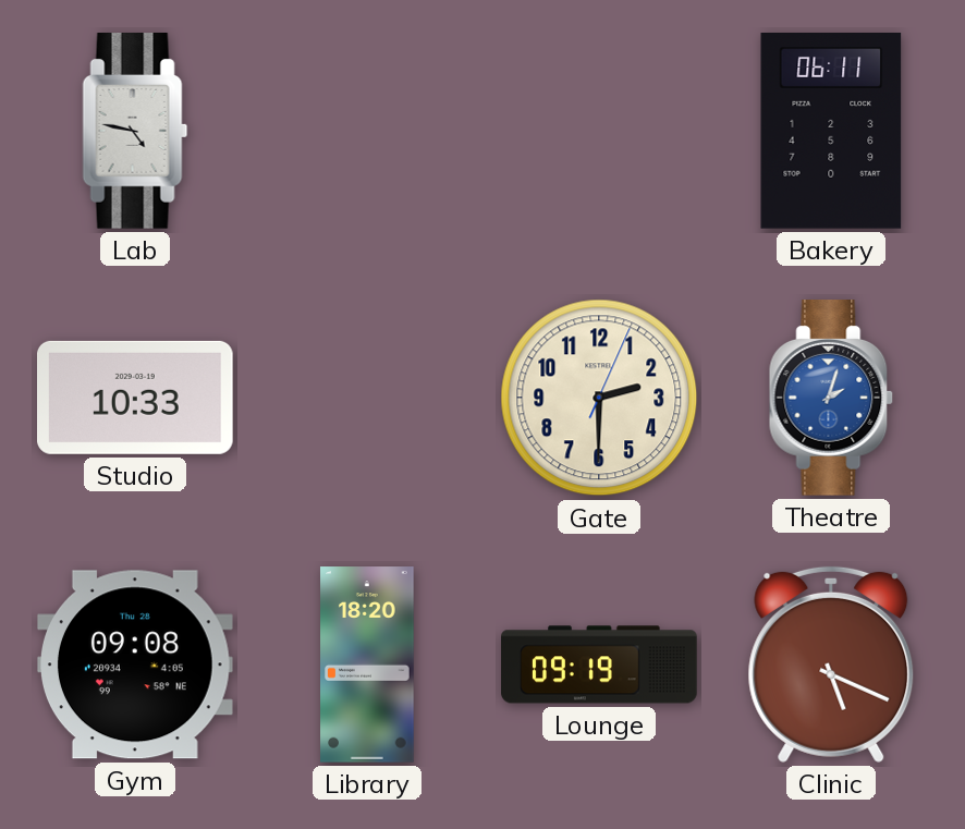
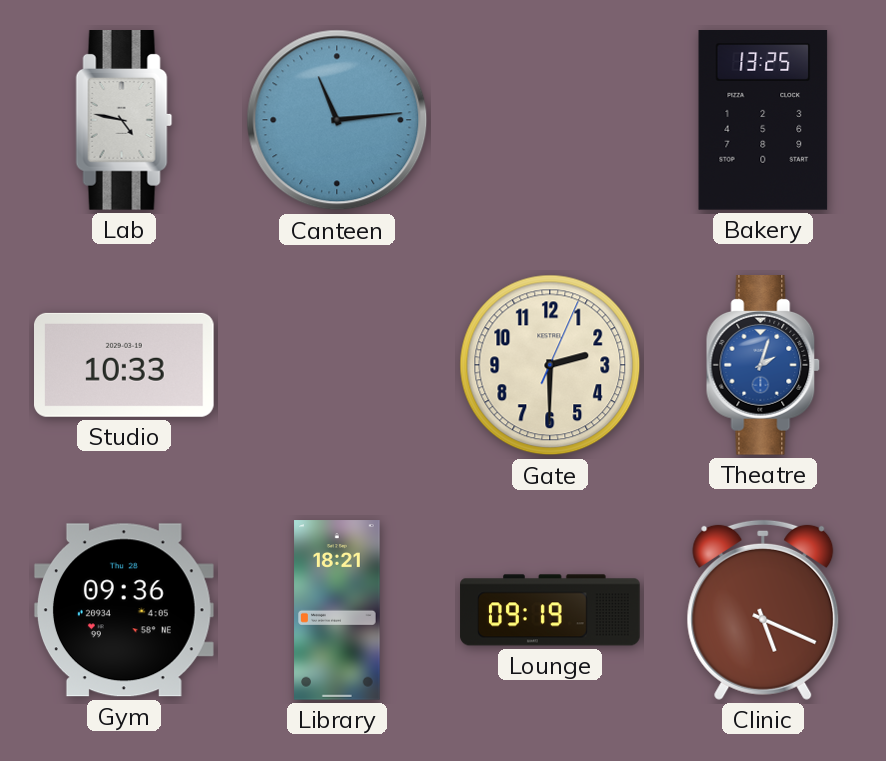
Canteen: none -> 11:14
Bakery: 06:11 -> 13:25
Gym: 09:08 -> 09:36
Library: 18:20 -> 18:21
